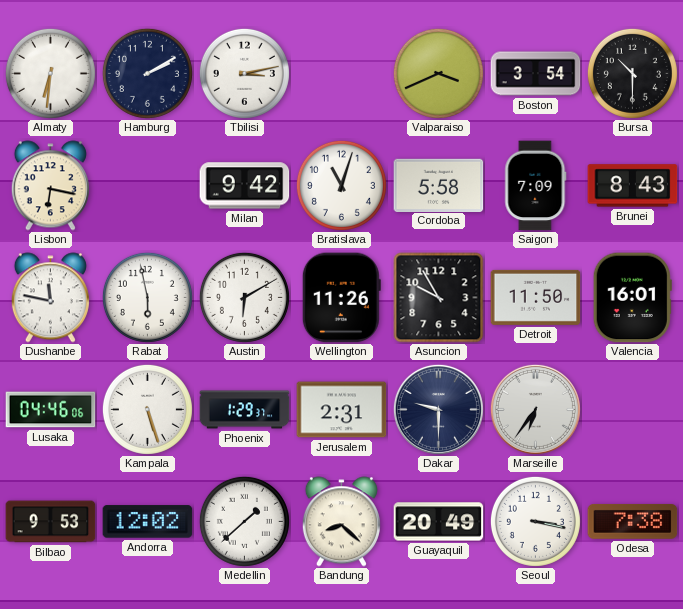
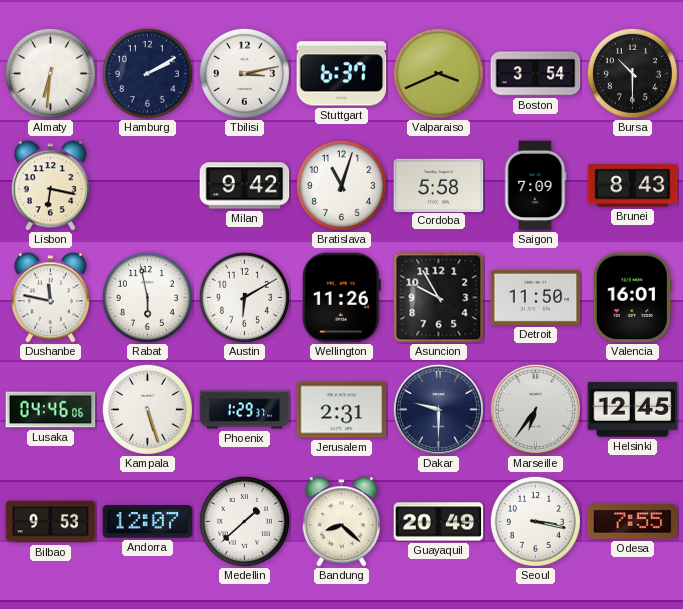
Stuttgart: none -> 6:37
Helsinki: none -> 12:45
Andorra: 12:02 -> 12:07
Odesa: 7:38 -> 7:55
